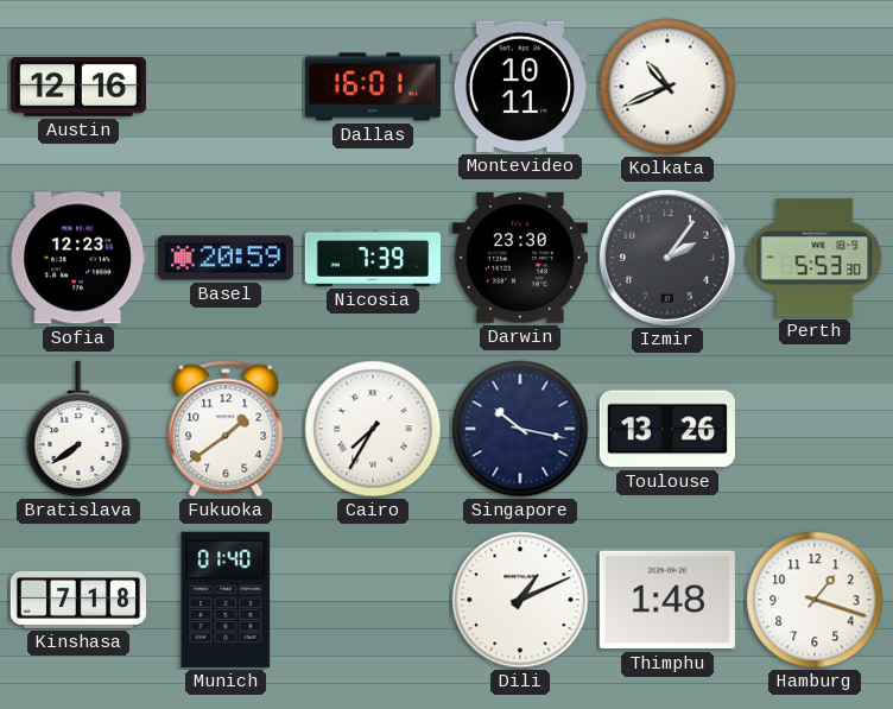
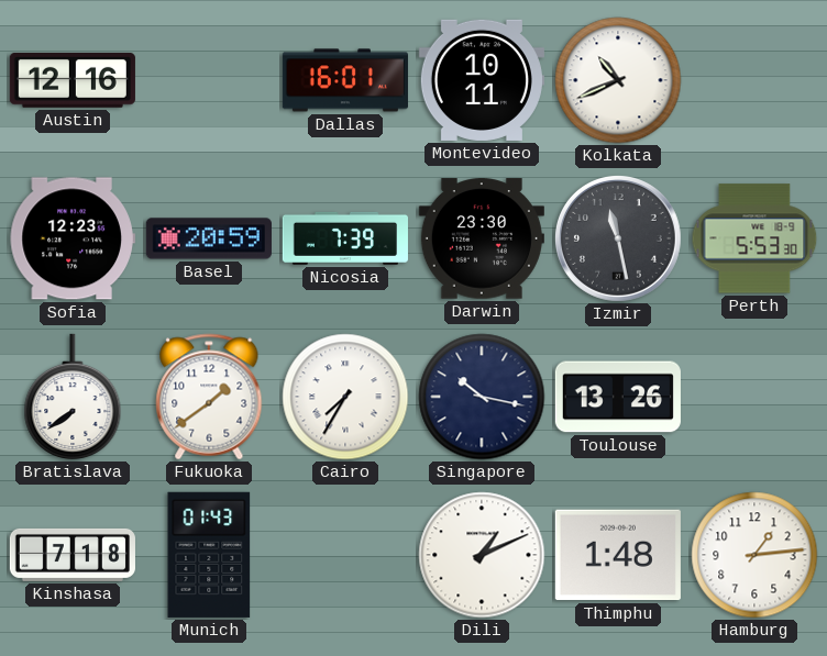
Izmir: 2:06 -> 11:28
Munich: 01:40 -> 01:43
Hamburg: 1:18 -> 1:14
